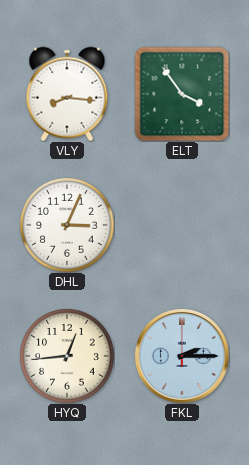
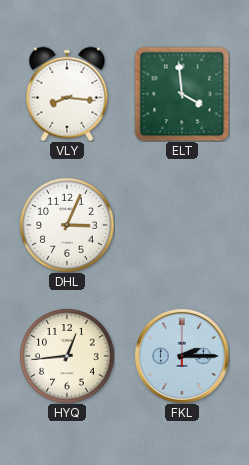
ELT: 3:54 -> 3:59
